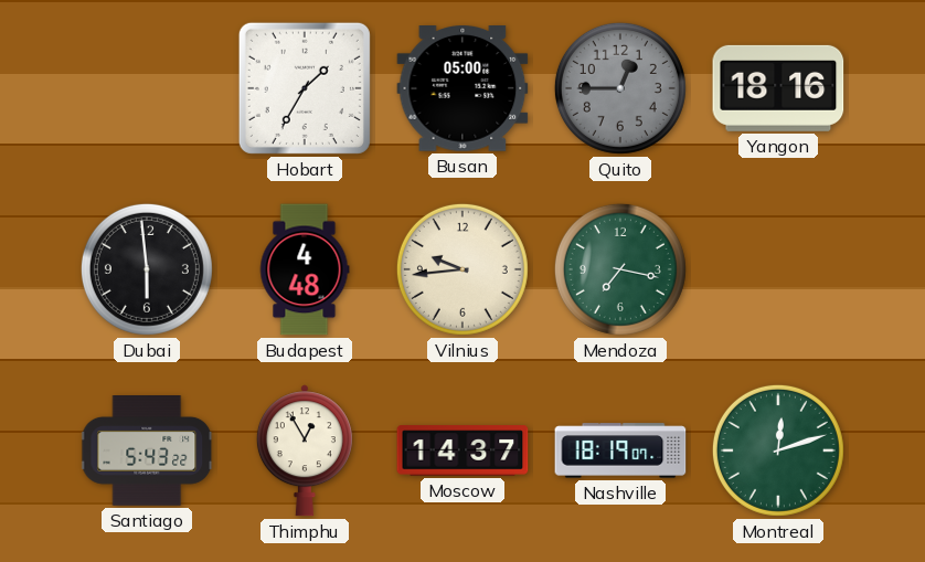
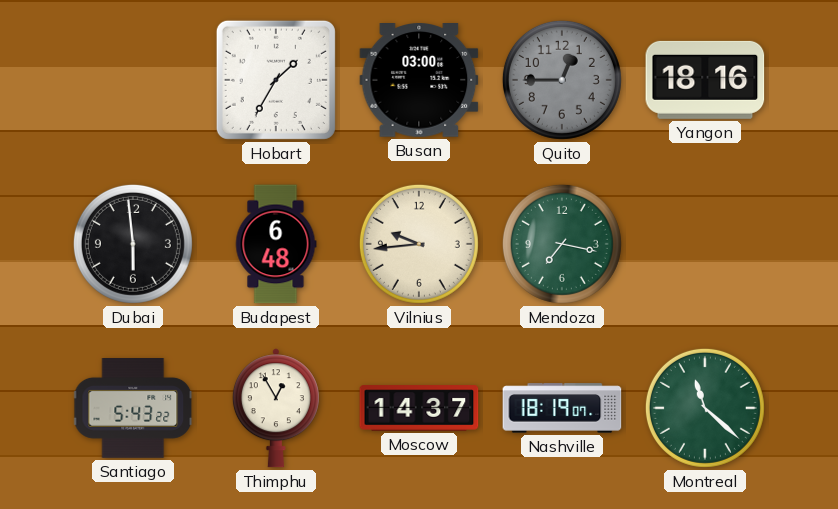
Busan: 05:00 -> 03:00
Budapest: 4:48 -> 6:48
Montreal: 12:12 -> 11:22
